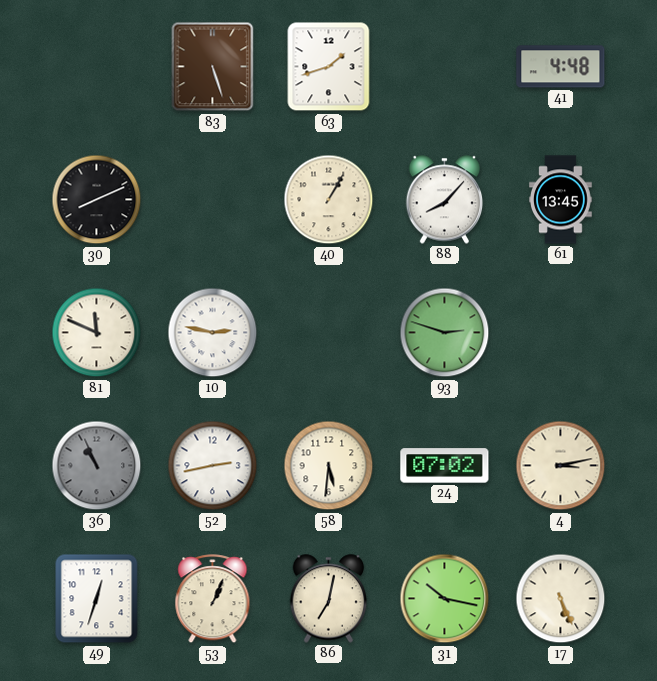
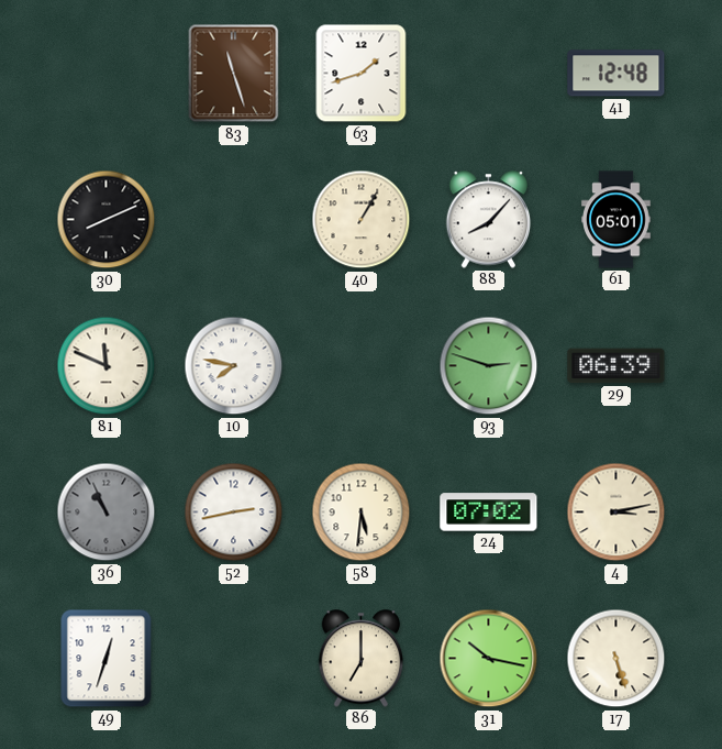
83: 5:27 -> 11:27
41: 4:48 -> 12:48
61: 13:45 -> 05:01
10: 2:47 -> 7:47
29: none -> 06:39
53: 1:04 -> none
86: 7:02 -> 7:00
17: 5:26 -> 5:27
